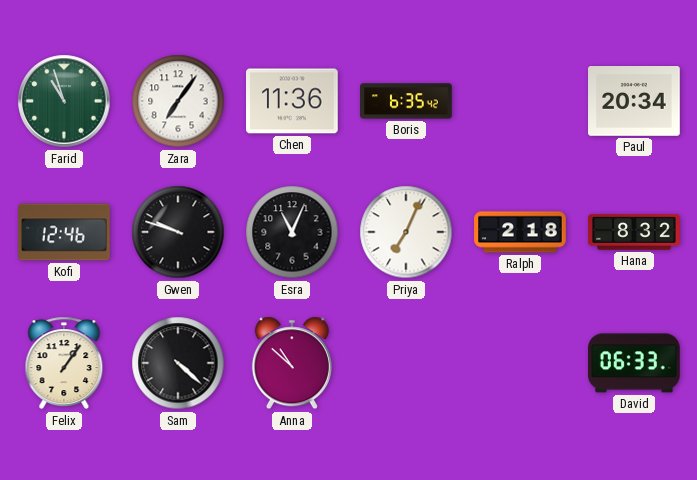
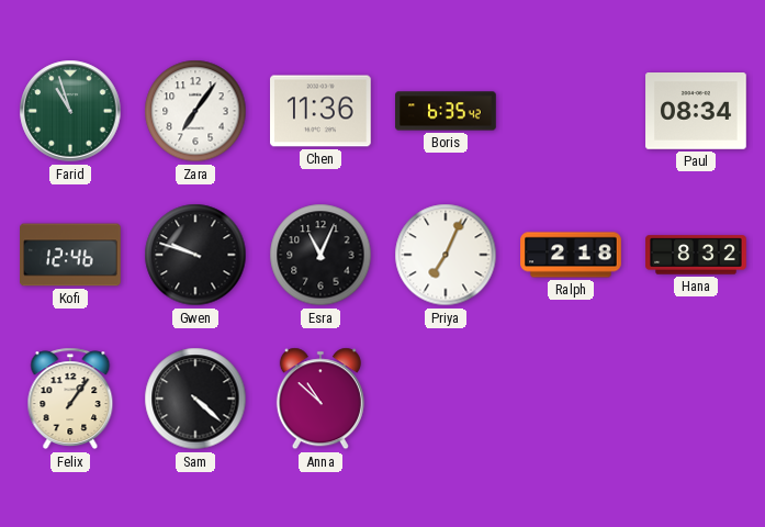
Paul: 20:34 -> 08:34
David: 06:33 -> none
